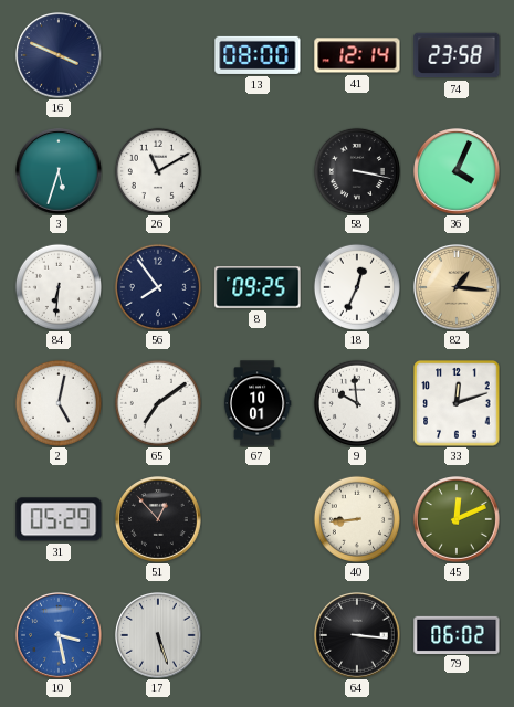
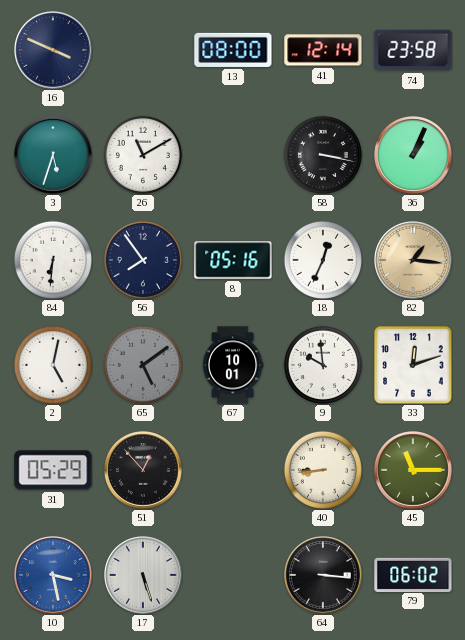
36: 4:04 -> 1:04
8: 09:25 -> 05:16
65: 7:09 -> 5:09
65 dial: white -> grey
45: 12:11 -> 11:15
